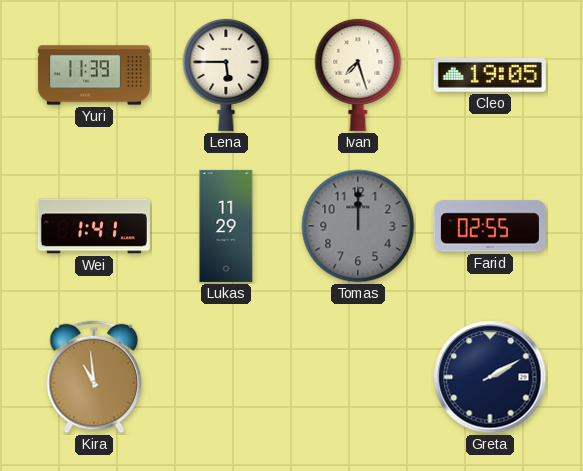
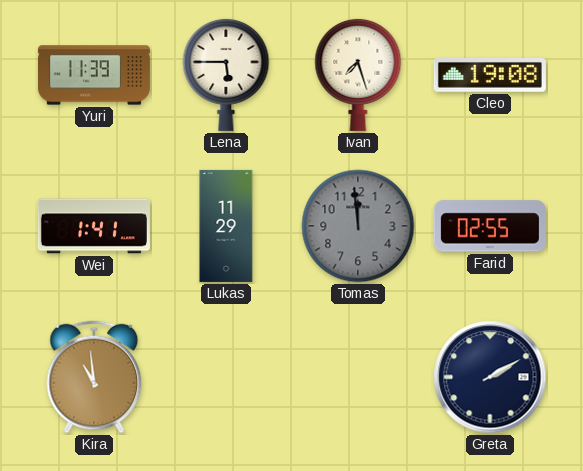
Cleo: 19:05 -> 19:08
Tomas: 12:00 -> 11:59
